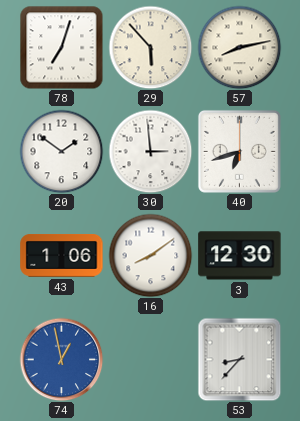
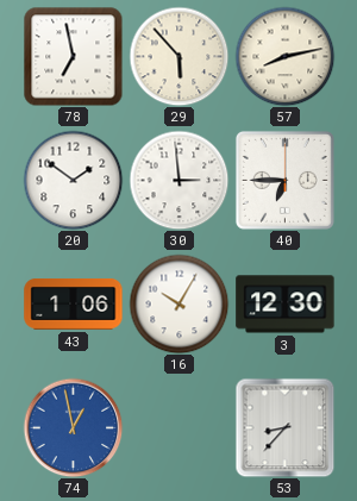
78: 7:03 -> 6:58
40: 6:42 -> 6:45
16: 8:09 -> 10:05
